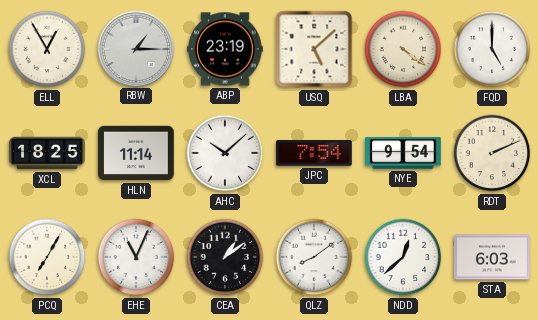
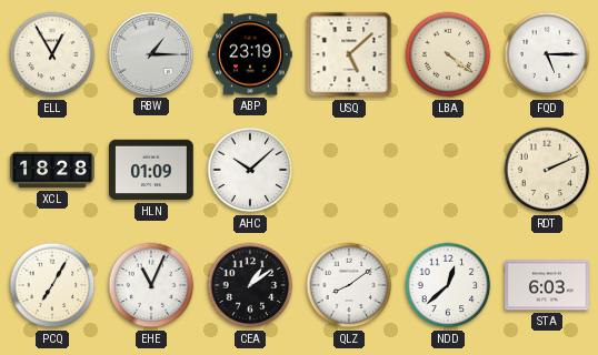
FQD: 5:00 -> 5:15
XCL: 18:25 -> 18:28
HLN: 11:14 -> 01:09
JPC: 7:54 -> none
NYE: 9:54 -> none
